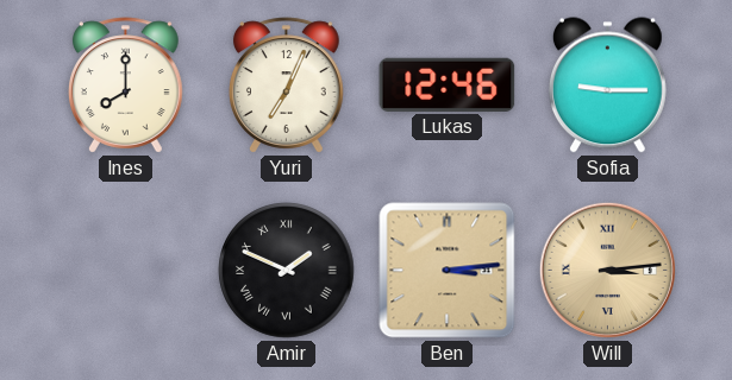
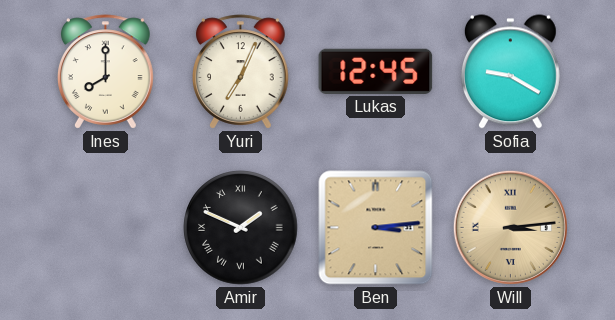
Lukas: 12:46 -> 12:45
Sofia: 9:15 -> 9:20
